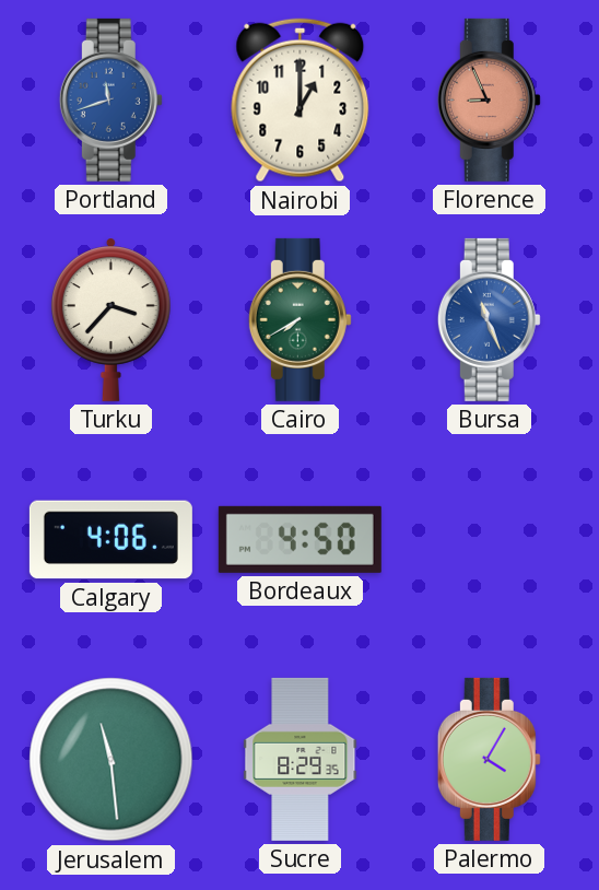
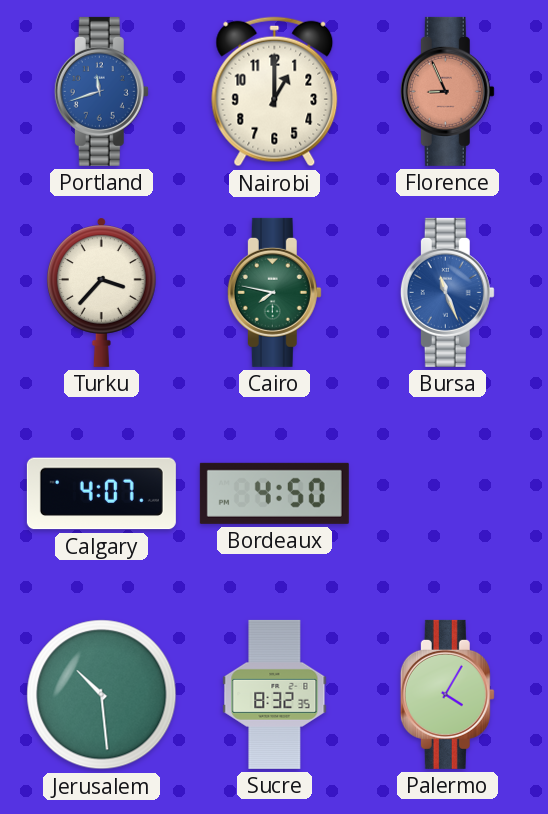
Cairo: 7:40 -> 7:47
Calgary: 4:06 -> 4:07
Jerusalem: 11:29 -> 10:29
Sucre: 8:29 -> 8:32
